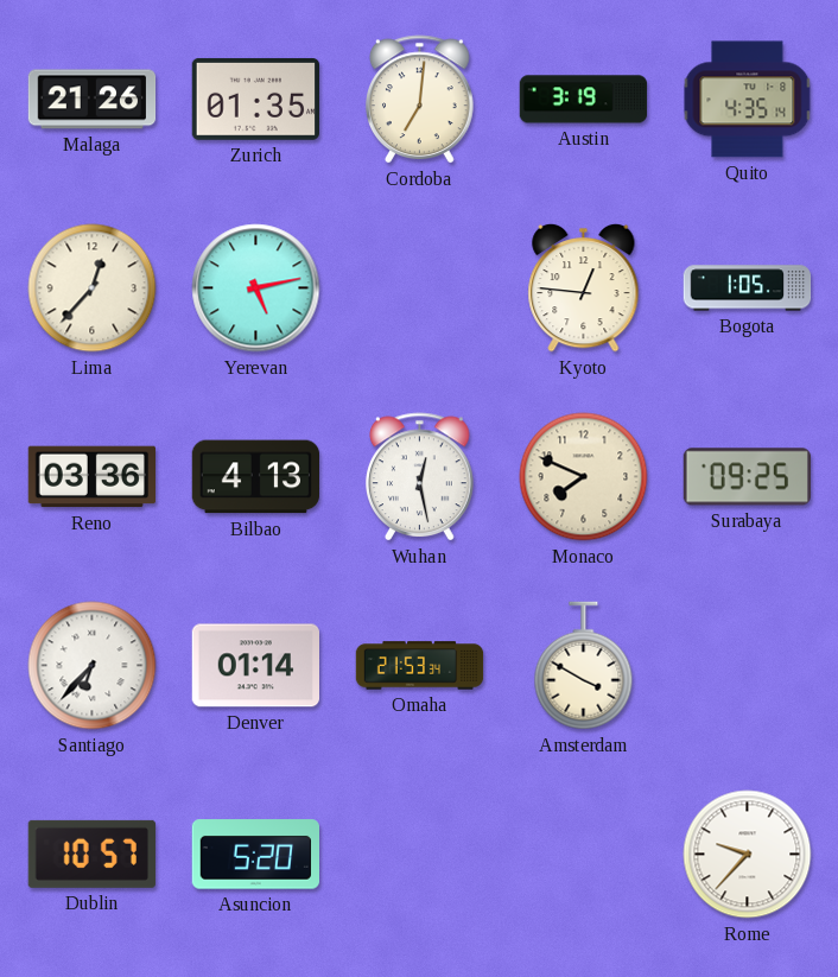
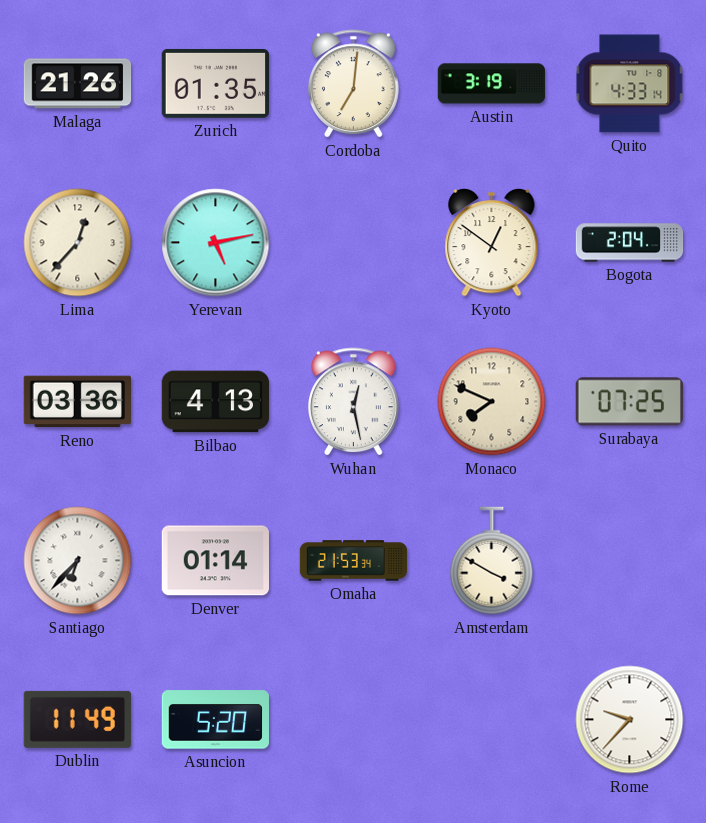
Quito: 4:35 -> 4:33
Kyoto: 12:46 -> 12:51
Bogota: 1:05 -> 2:04
Surabaya: 09:25 -> 07:25
Dublin: 10:57 -> 11:49
